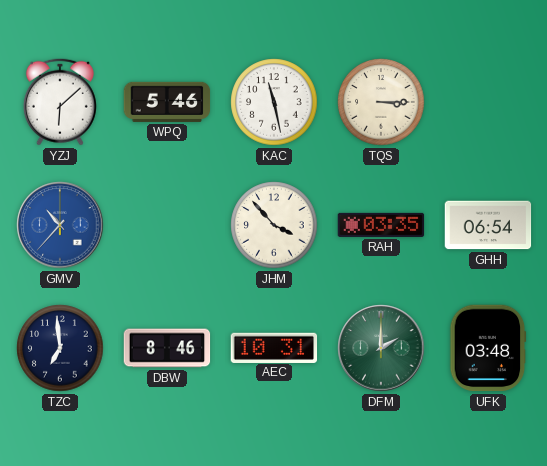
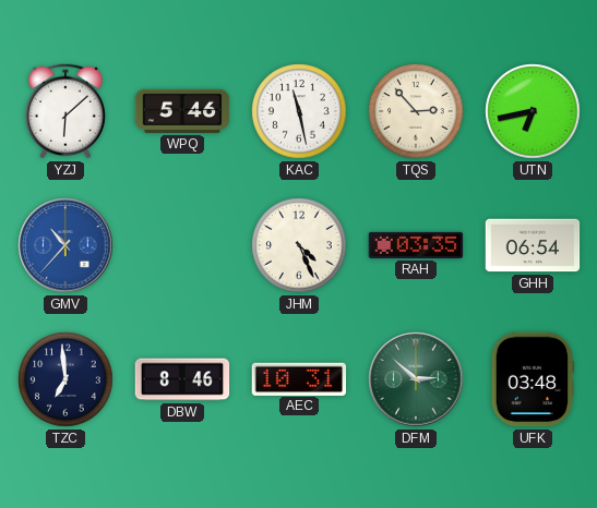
TQS: 3:15 -> 2:53
UTN: none -> 6:43
JHM: 3:53 -> 4:26
DFM: 2:00 -> 2:52
